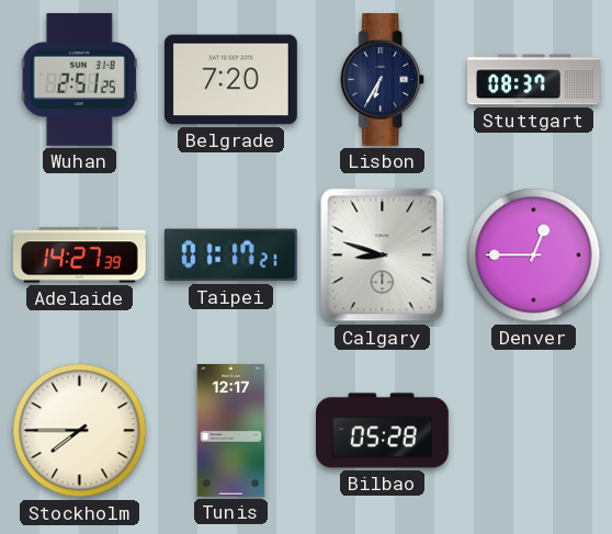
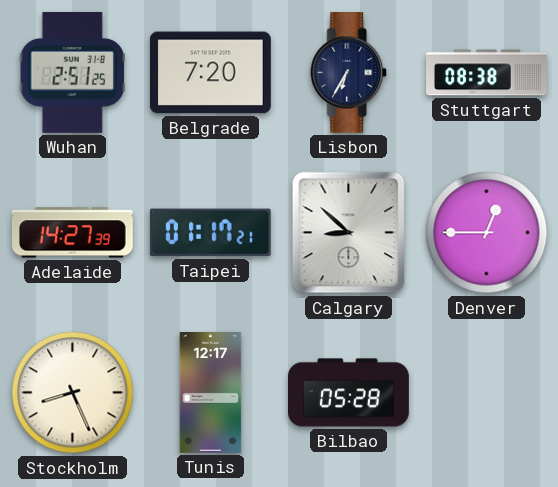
Stuttgart: 08:37 -> 08:38
Calgary: 8:48 -> 8:52
Stockholm: 7:45 -> 8:26
